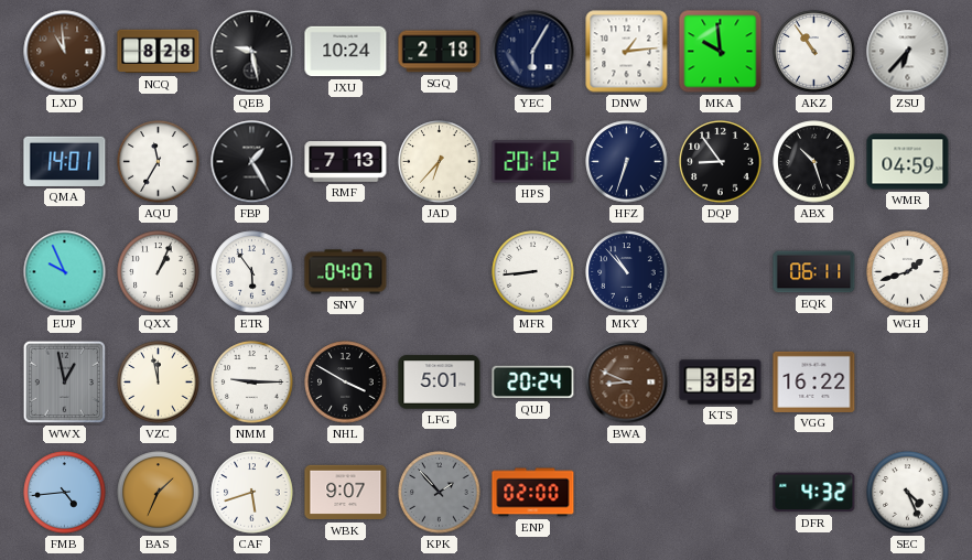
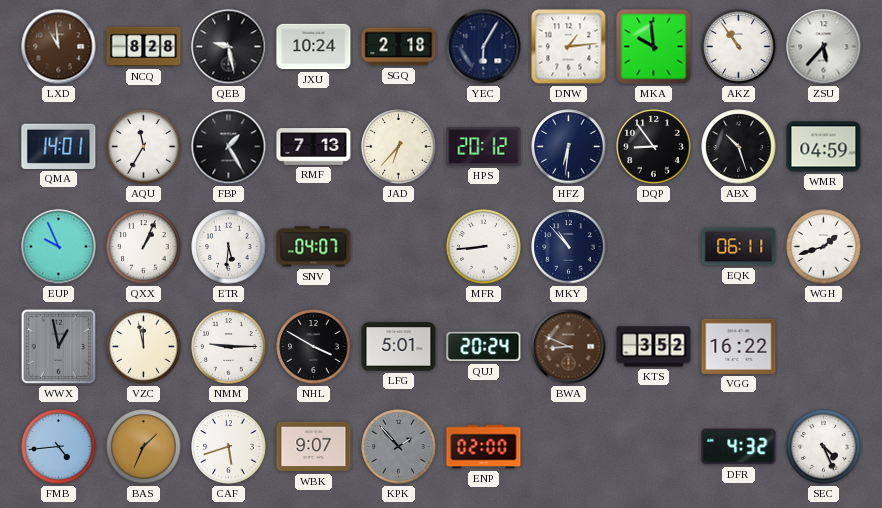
ZSU: 6:37 -> 5:37
HFZ: 6:33 -> 6:31
ETR: 5:54 -> 5:31
